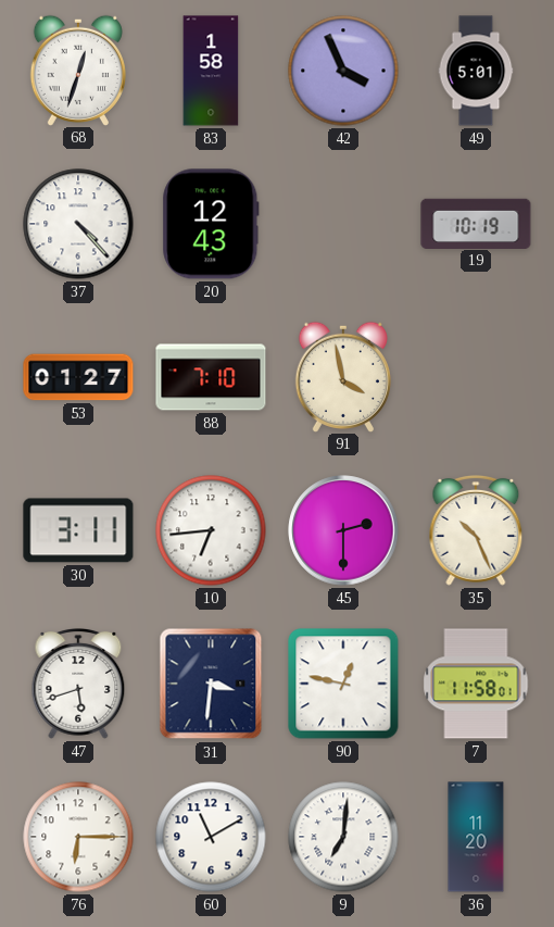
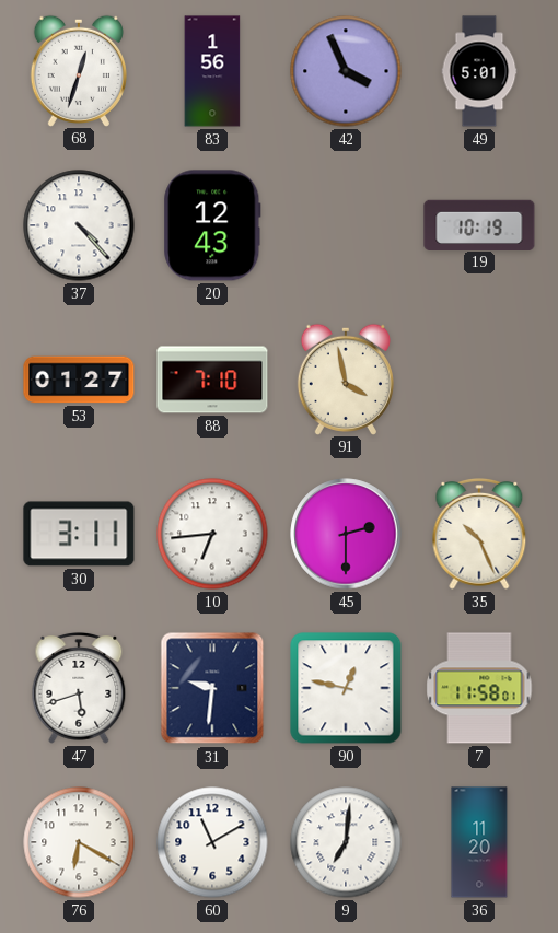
83: 1:58 -> 1:56
31: 3:31 -> 9:31
76: 6:15 -> 6:20
